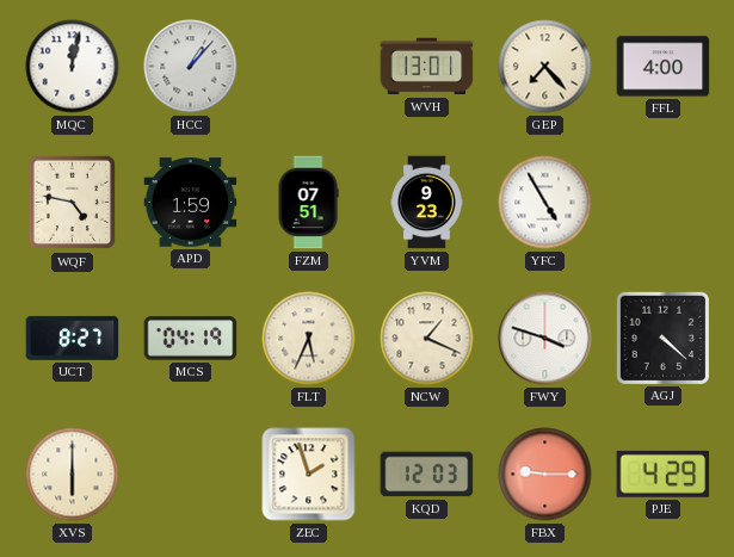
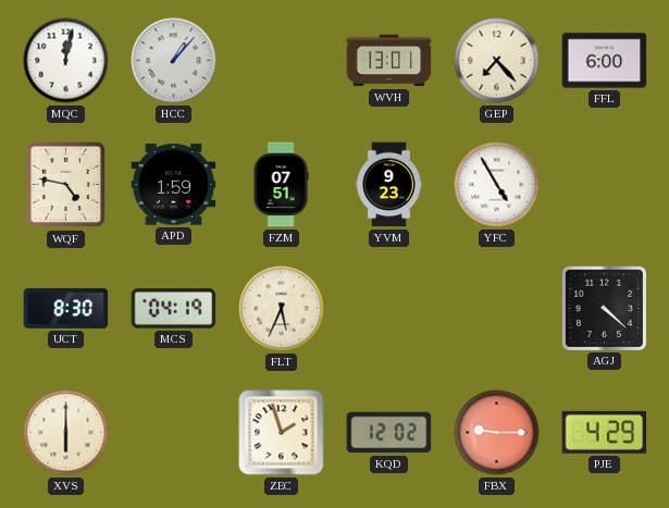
FFL: 4:00 -> 6:00
UCT: 8:27 -> 8:30
NCW: 1:19 -> none
FWY: 3:48 -> none
KQD: 12:03 -> 12:02
